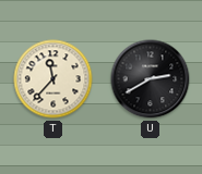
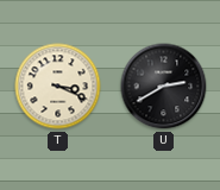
T: 11:37 -> 3:19
